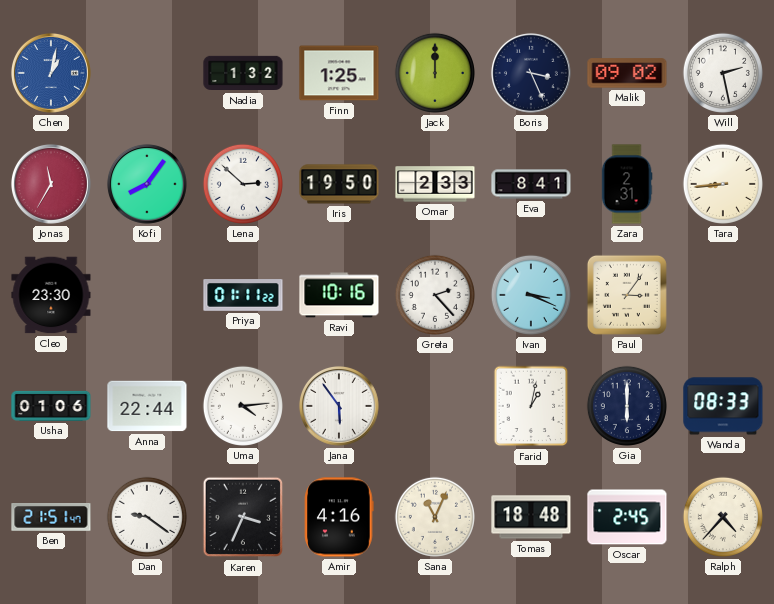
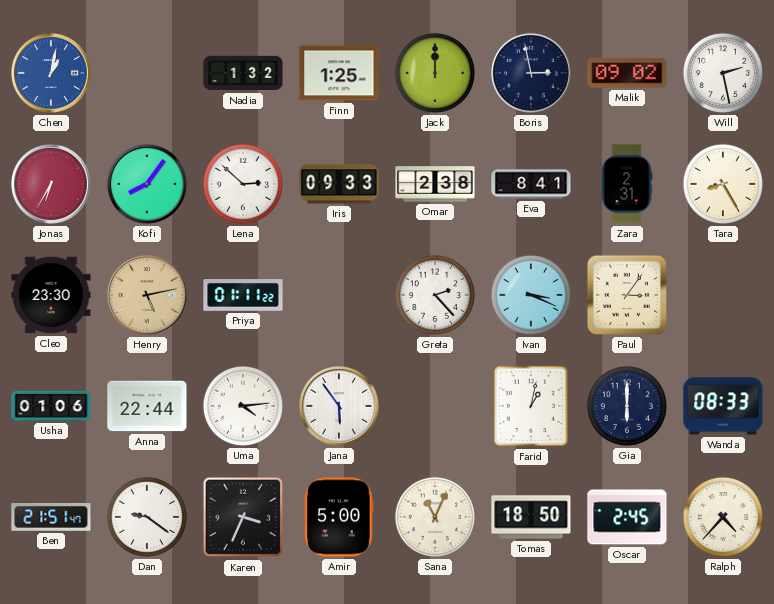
Boris: 3:26 -> 2:58
Jonas: 11:35 -> 6:35
Iris: 19:50 -> 09:33
Omar: 2:33 -> 2:38
Tara: 8:44 -> 8:25
Henry: none -> 5:13
Ravi: 10:16 -> none
Amir: 4:16 -> 5:00
Tomas: 18:48 -> 18:50
